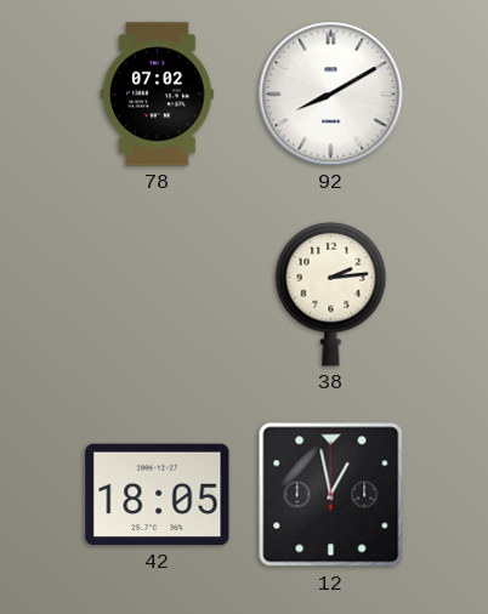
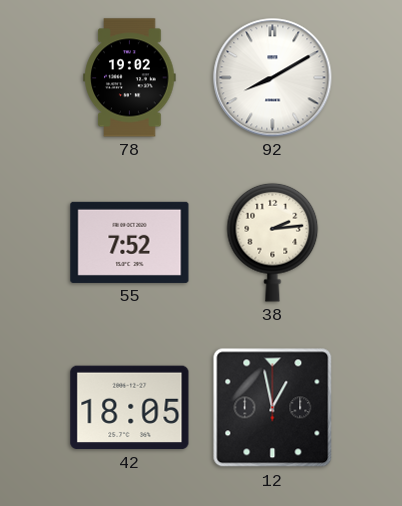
78: 07:02 -> 19:02
55: none -> 7:52
